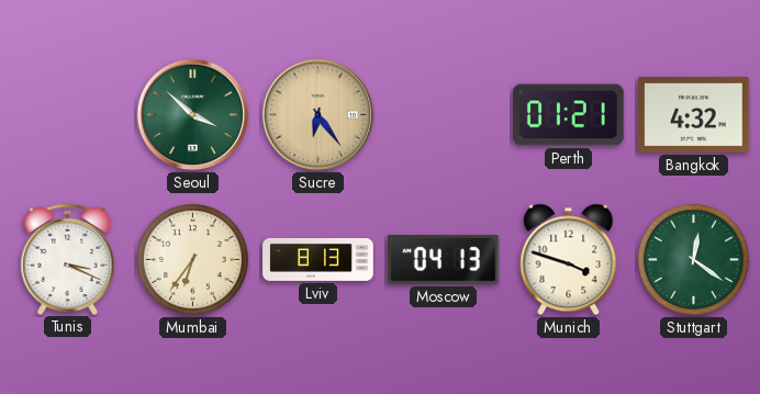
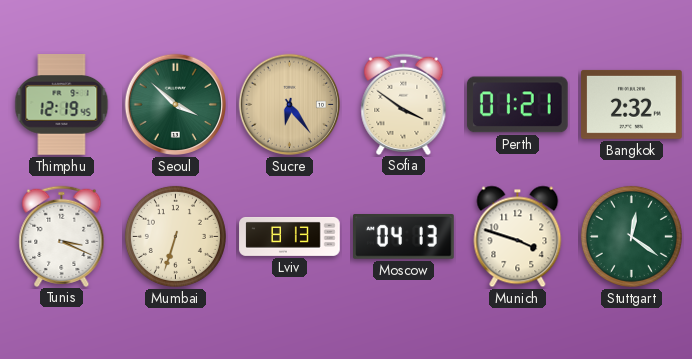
Thimphu: none -> 12:19
Sofia: none -> 3:51
Bangkok: 4:32 -> 2:32
Mumbai: 6:36 -> 6:33
